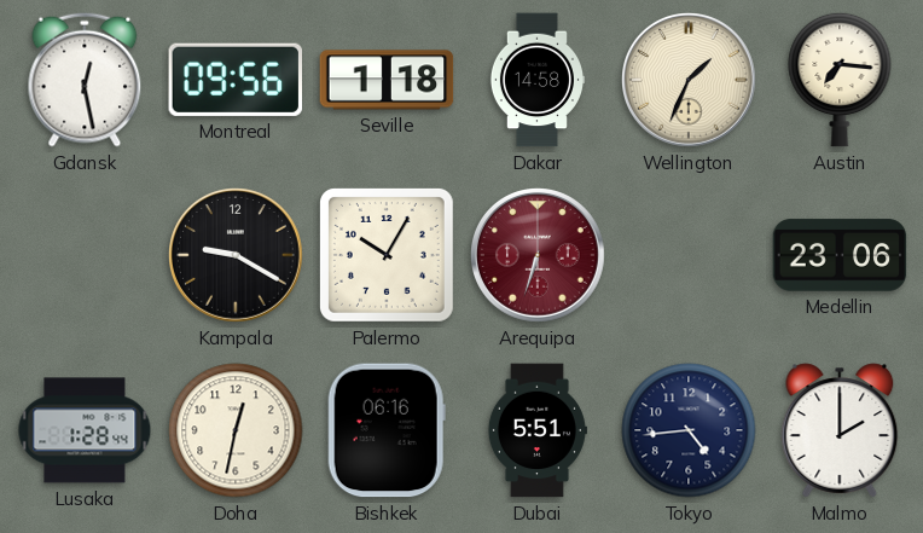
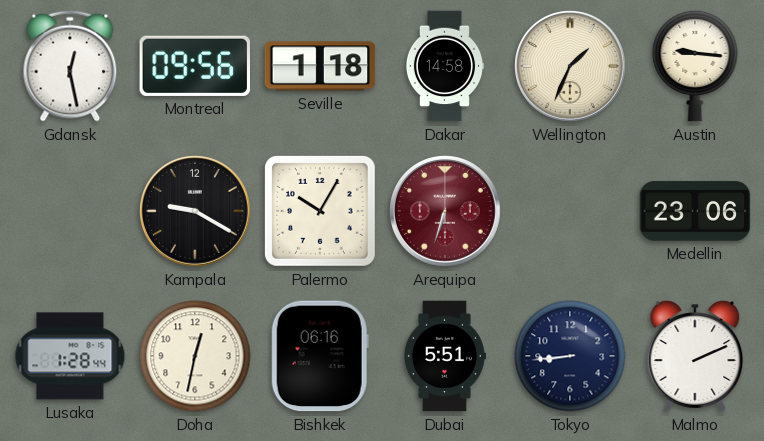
Austin: 7:16 -> 9:16
Tokyo: 4:44 -> 8:44
Malmo: 2:00 -> 2:11
